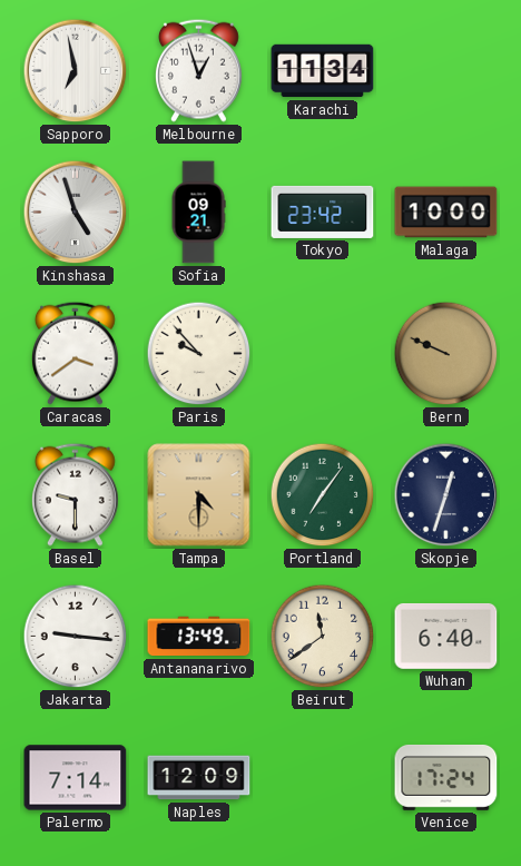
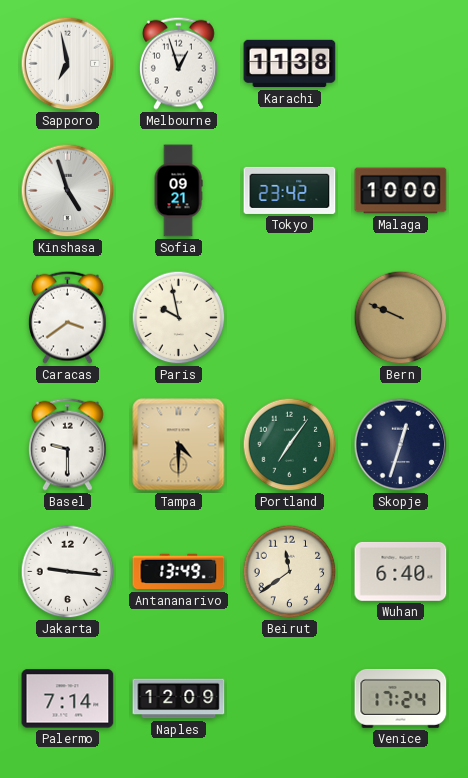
Karachi: 11:34 -> 11:38
Paris: 9:53 -> 9:58
